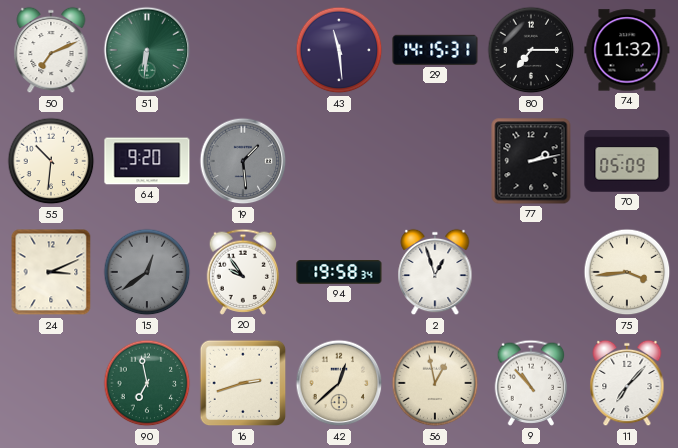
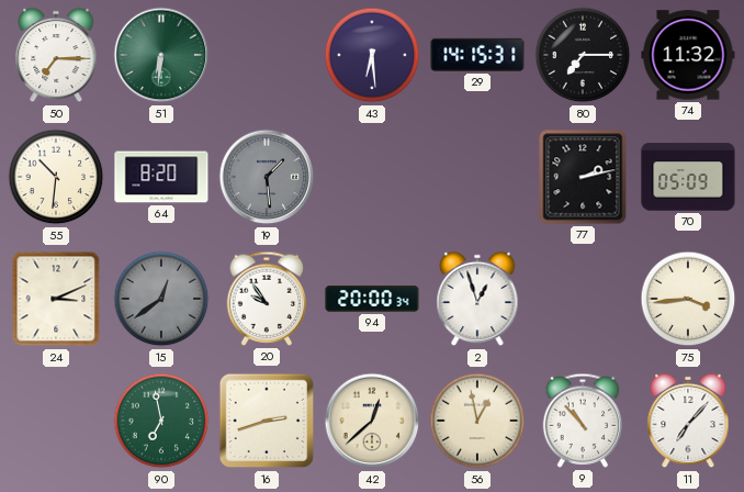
50: 7:11 -> 7:15
43: 11:29 -> 6:29
64: 9:20 -> 8:20
94: 19:58 -> 20:00
